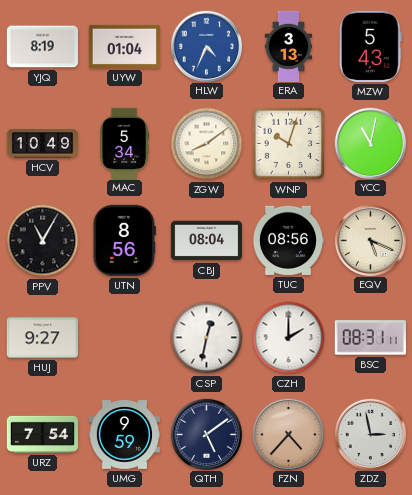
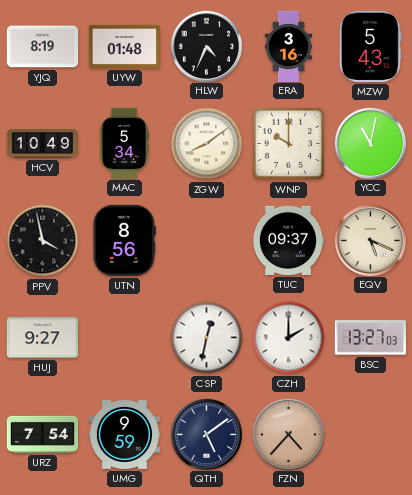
UYW: 01:04 -> 01:48
HLW dial: blue -> black
ERA: 3:13 -> 3:16
WNP: 10:03 -> 10:00
PPV: 11:05 -> 3:58
CBJ: 08:04 -> none
TUC: 08:56 -> 09:37
BSC: 08:31 -> 13:27
ZDZ: 2:58 -> none
